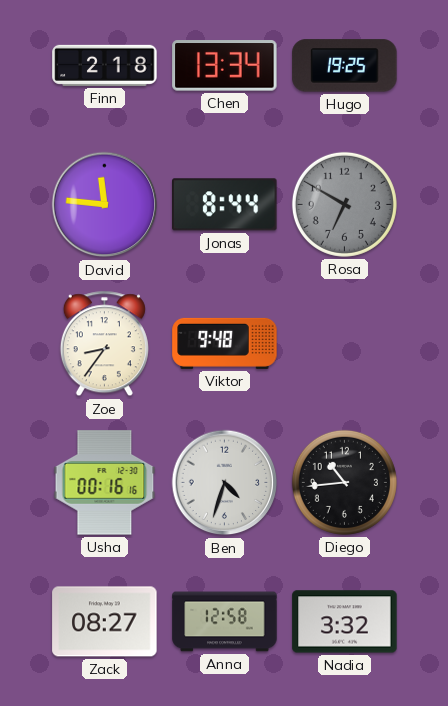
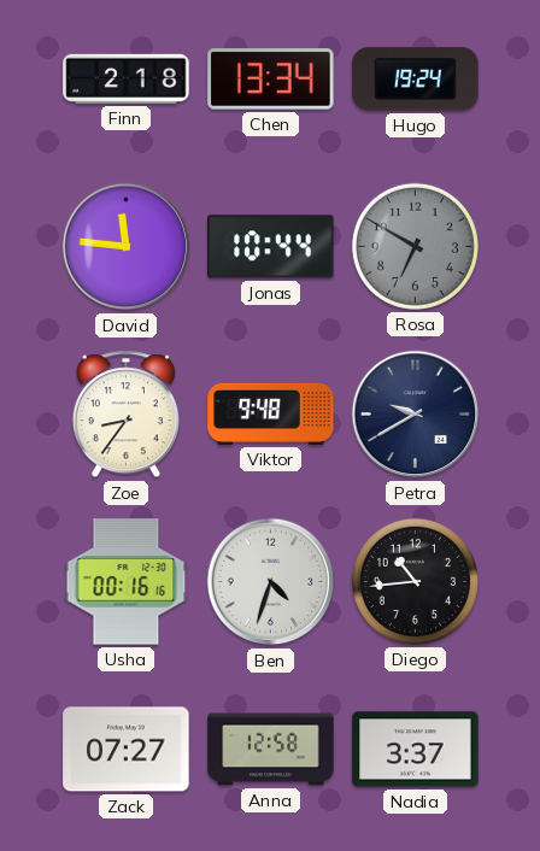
Hugo: 19:25 -> 19:24
Jonas: 8:44 -> 10:44
Petra: none -> 9:40
Zack: 08:27 -> 07:27
Nadia: 3:32 -> 3:37
